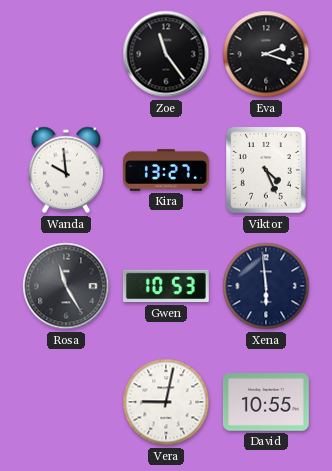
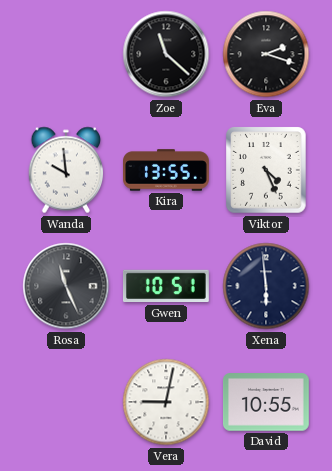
Zoe: 11:24 -> 11:22
Kira: 13:27 -> 13:55
Rosa: 11:25 -> 11:26
Gwen: 10:53 -> 10:51
